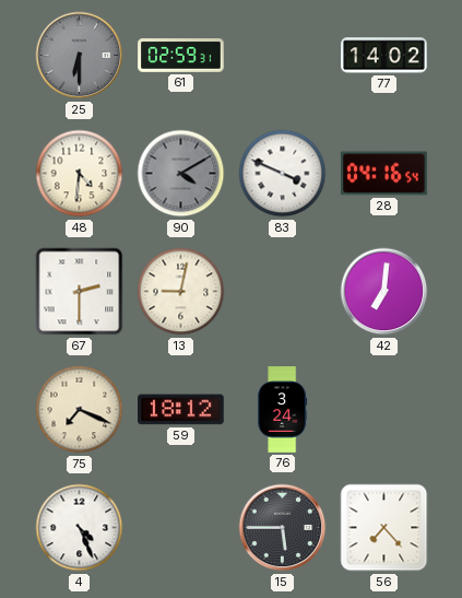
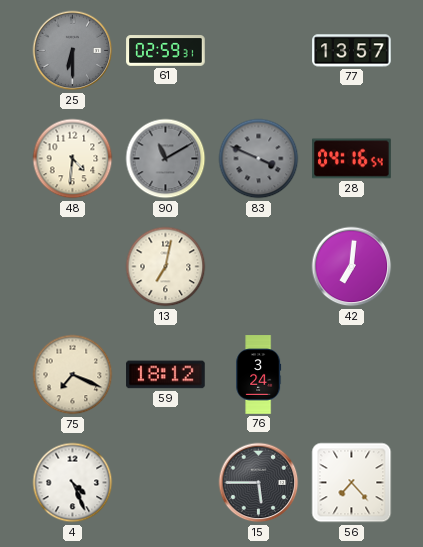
77: 14:02 -> 13:57
90: 4:10 -> 11:10
83 dial: white -> grey
67: 2:30 -> none
13: 9:02 -> 7:02
